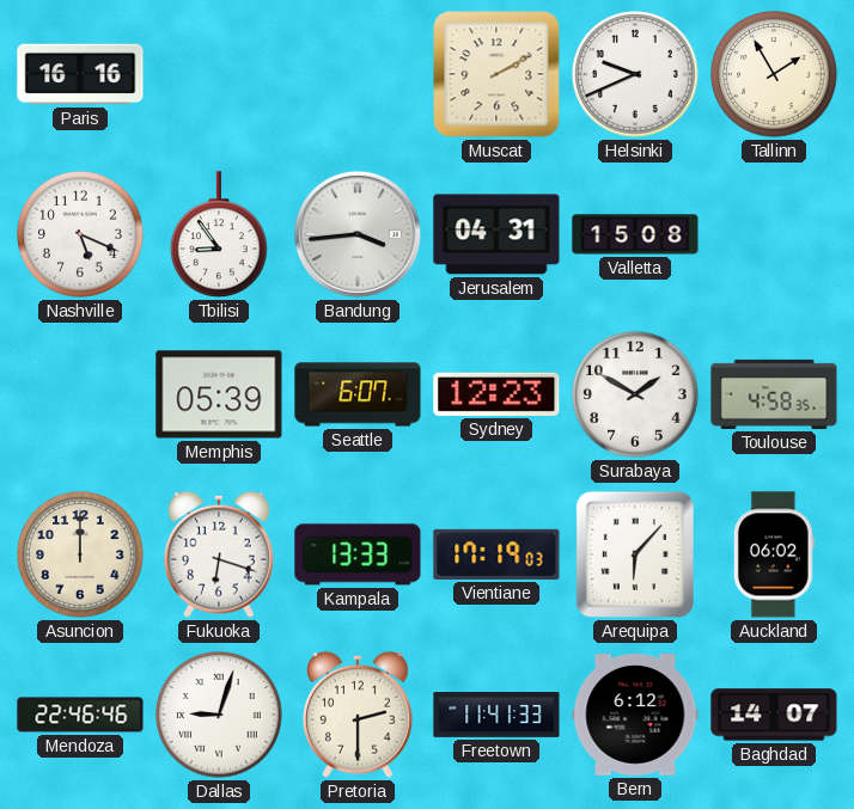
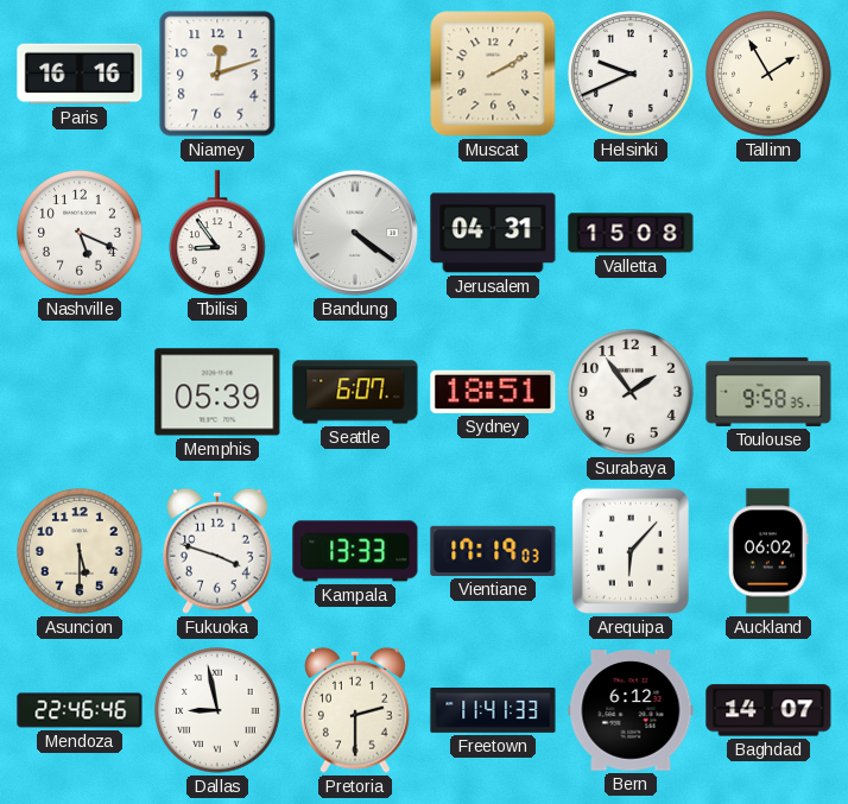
Niamey: none -> 12:12
Bandung: 3:44 -> 4:21
Sydney: 12:23 -> 18:51
Surabaya: 1:50 -> 1:54
Toulouse: 4:58 -> 9:58
Asuncion: 12:00 -> 5:30
Fukuoka: 6:18 -> 3:48
Dallas: 9:03 -> 8:58
